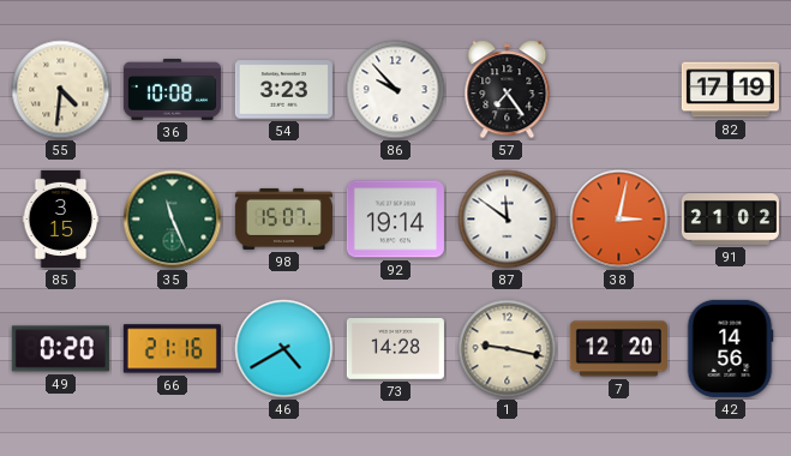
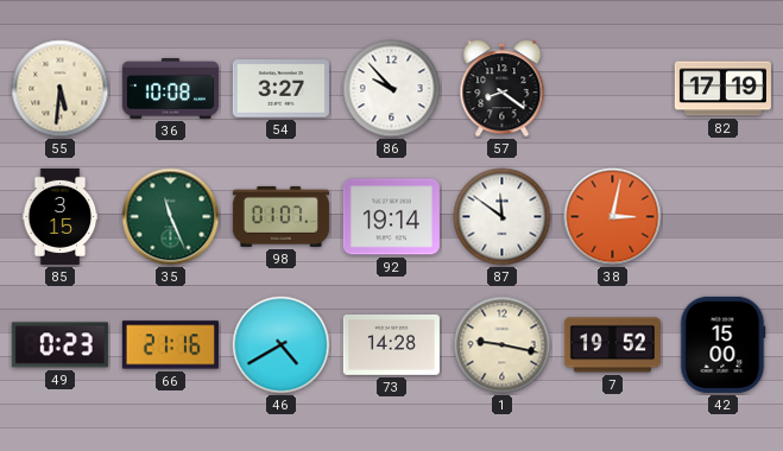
55: 4:31 -> 5:31
54: 3:23 -> 3:27
57: 7:24 -> 8:21
98: 15:07 -> 01:07
91: 21:02 -> none
49: 0:20 -> 0:23
7: 12:20 -> 19:52
42: 14:56 -> 15:00
